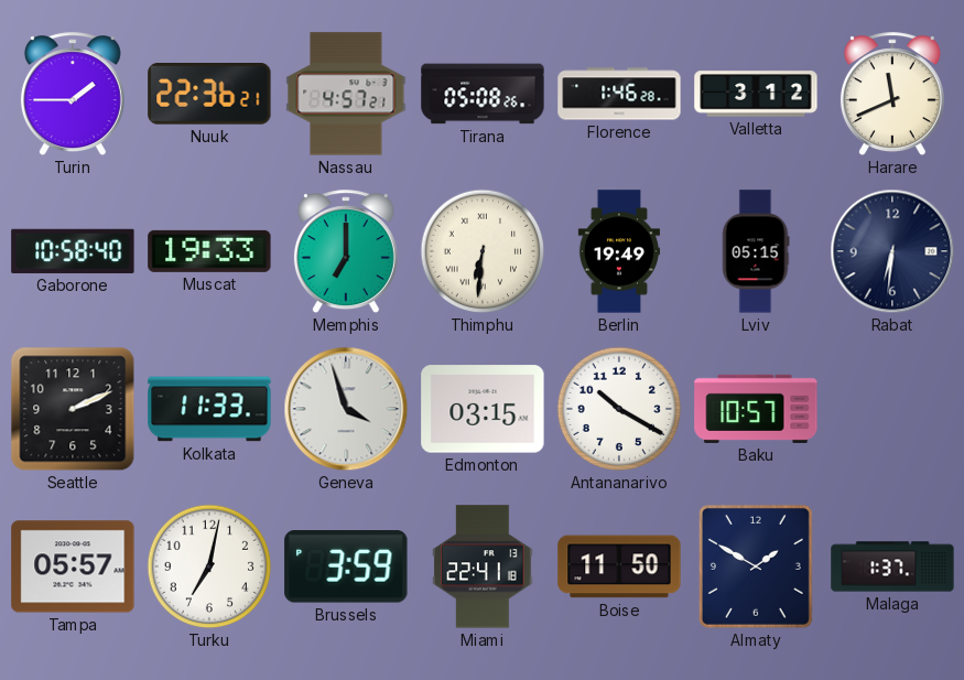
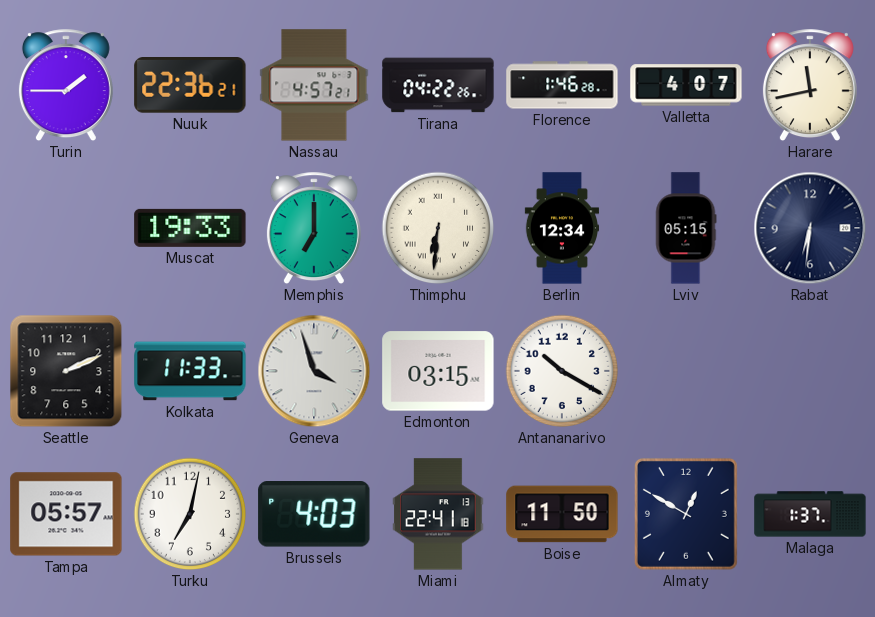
Tirana: 05:08 -> 04:22
Valletta: 3:12 -> 4:07
Harare: 11:41 -> 11:43
Gaborone: 10:58 -> none
Berlin: 19:49 -> 12:34
Baku: 10:57 -> none
Brussels: 3:59 -> 4:03
Almaty: 1:50 -> 12:50
